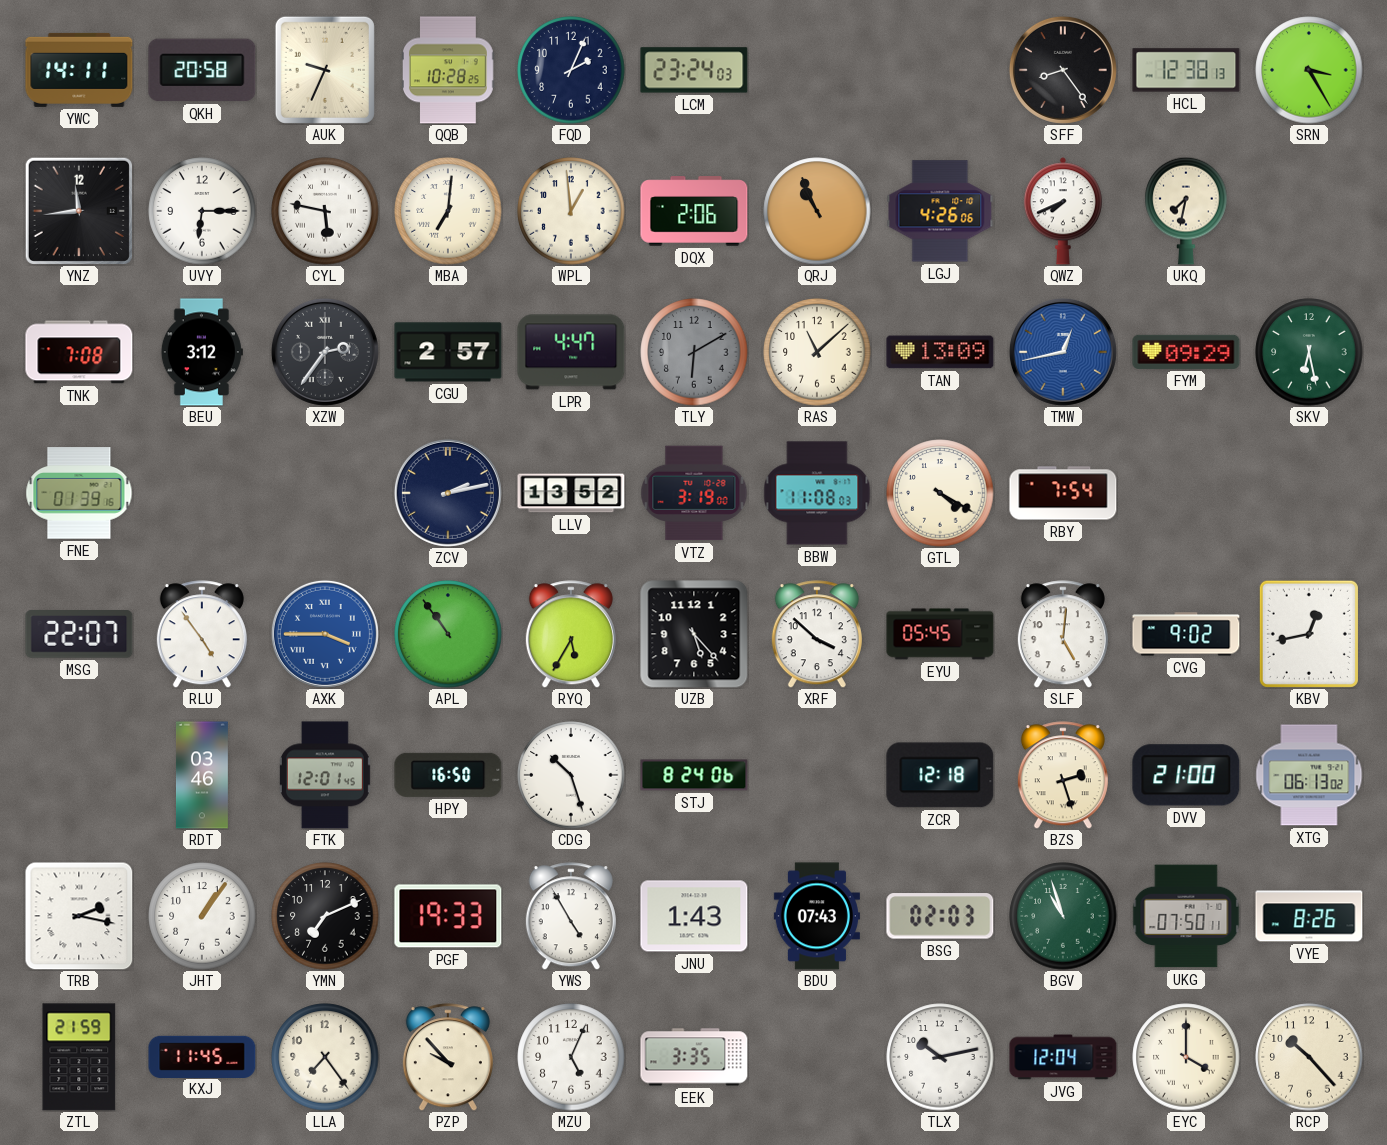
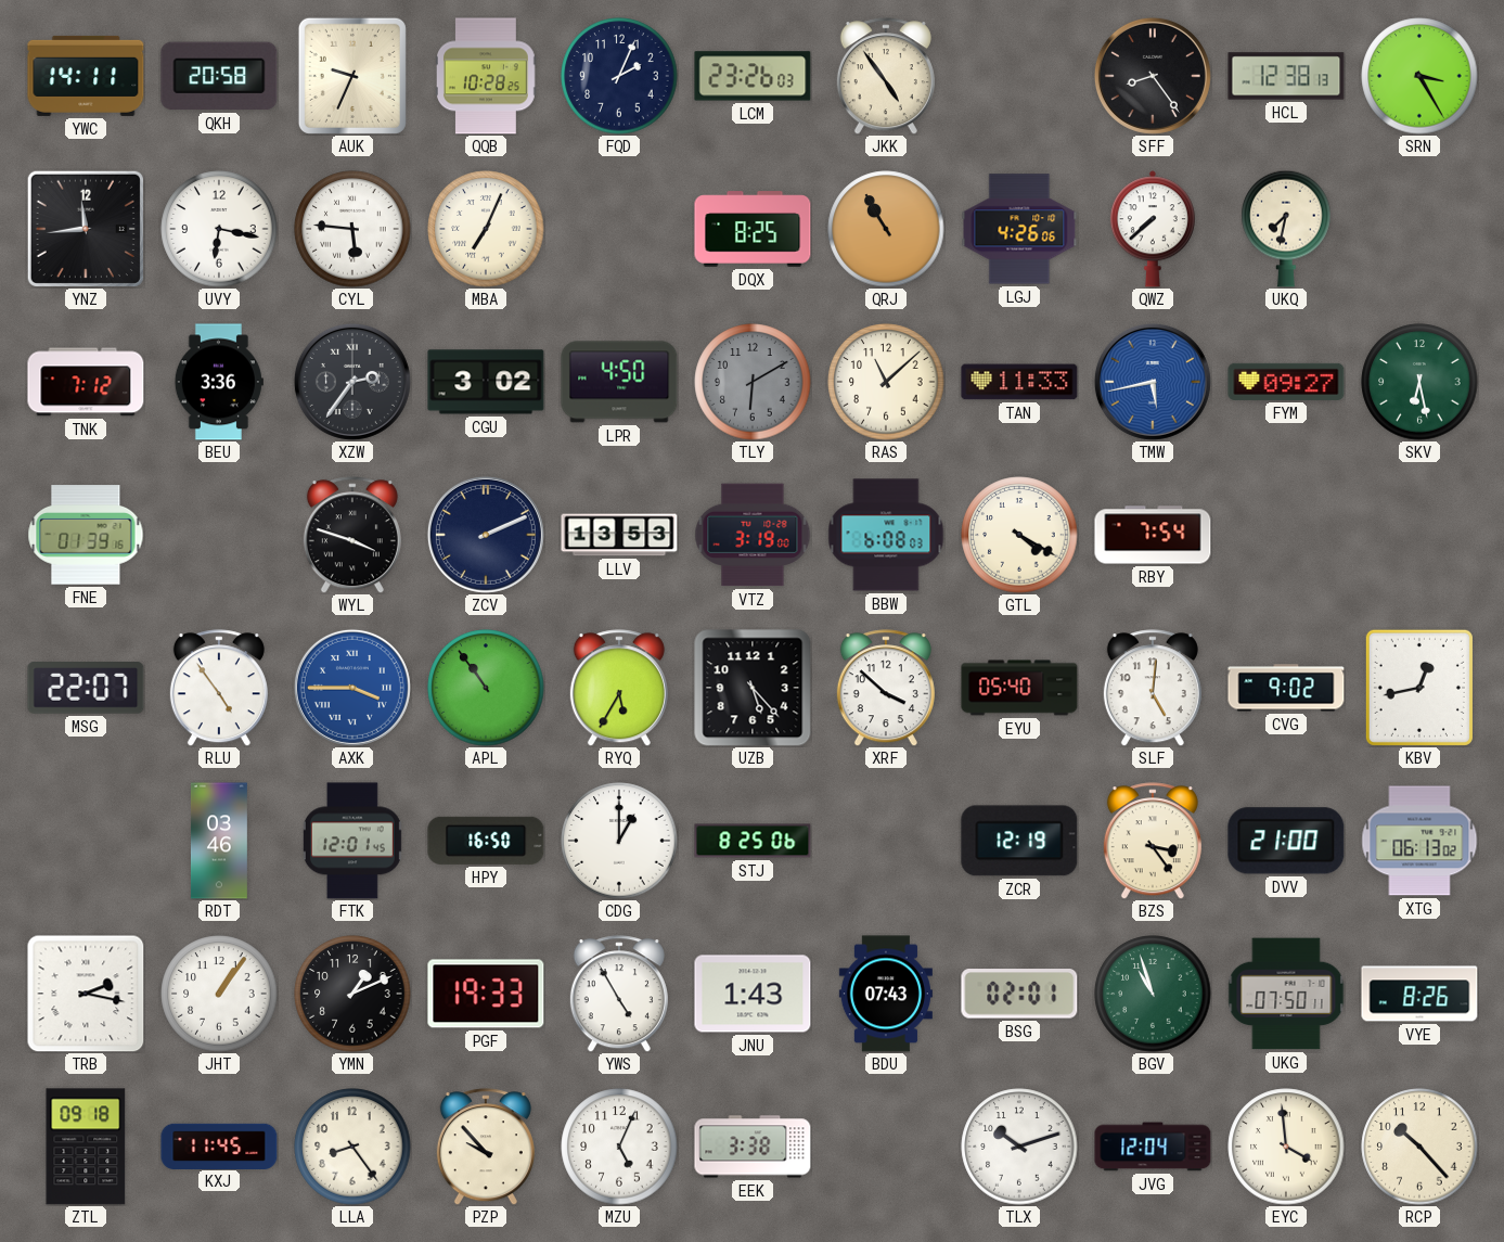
LCM: 23:24 -> 23:26
JKK: none -> 4:54
UVY: 6:15 -> 6:17
CYL: 5:47 -> 5:46
MBA: 7:01 -> 7:04
WPL: 12:59 -> none
DQX: 2:06 -> 8:25
QRJ: 10:56 -> 10:55
QWZ: 7:41 -> 7:38
TNK: 7:08 -> 7:12
BEU: 3:12 -> 3:36
CGU: 2:57 -> 3:02
LPR: 4:47 -> 4:50
TAN: 13:09 -> 11:33
TMW: 12:43 -> 5:43
FYM: 09:29 -> 09:27
WYL: none -> 3:48
ZCV: 2:13 -> 2:11
LLV: 13:52 -> 13:53
BBW: 11:08 -> 6:08
EYU: 05:45 -> 05:40
CDG: 10:27 -> 1:00
STJ: 8:24 -> 8:25
ZCR: 12:18 -> 12:19
BZS: 2:27 -> 3:24
YMN: 7:11 -> 1:11
BSG: 02:03 -> 02:01
ZTL: 21:59 -> 09:18
LLA: 7:24 -> 8:24
EEK: 3:35 -> 3:38
TLX: 10:13 -> 10:12
EYC: 4:00 -> 3:59
